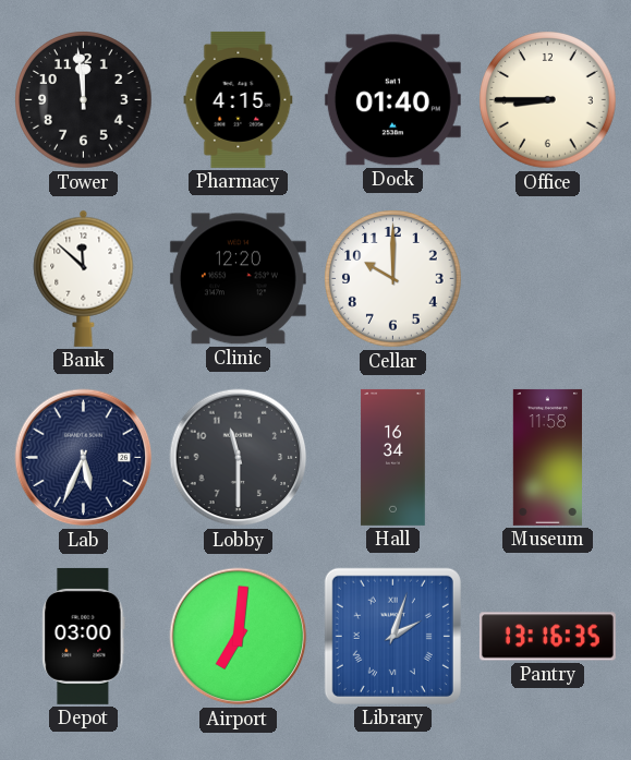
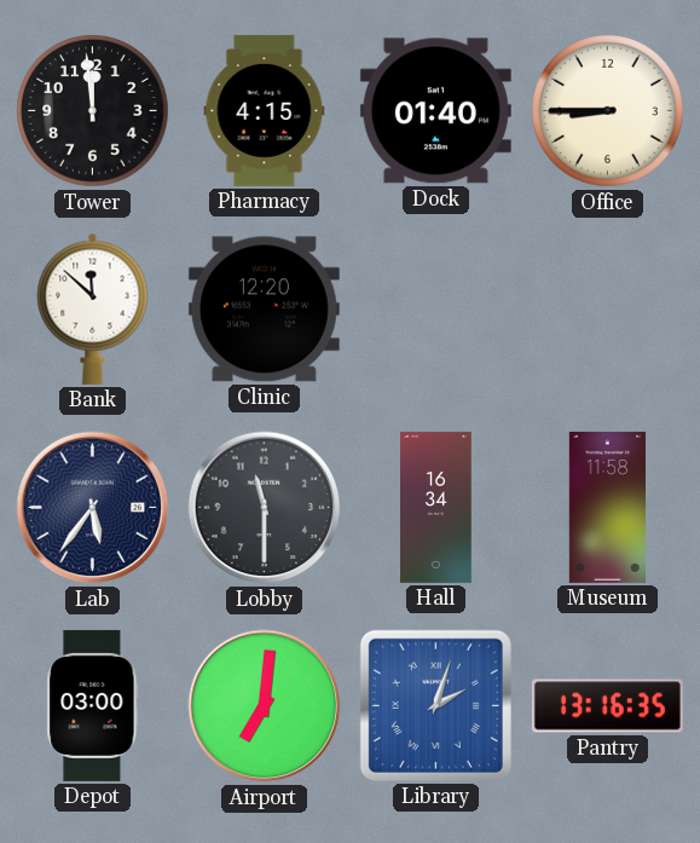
Cellar: 10:00 -> none
Lab: 5:34 -> 5:36
